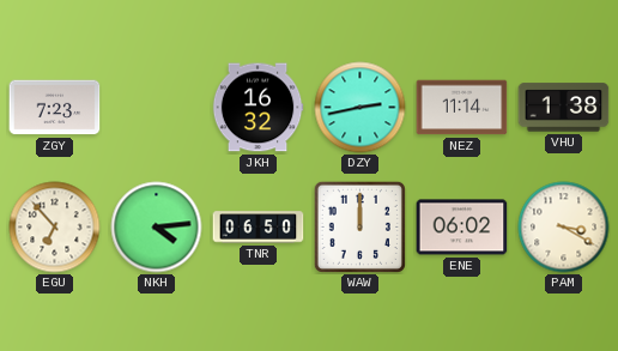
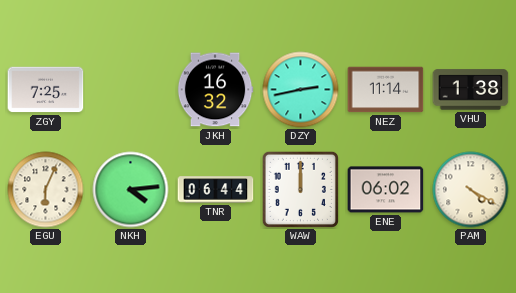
ZGY: 7:23 -> 7:25
EGU: 6:53 -> 6:04
TNR: 06:50 -> 06:44
PAM: 3:20 -> 4:20
